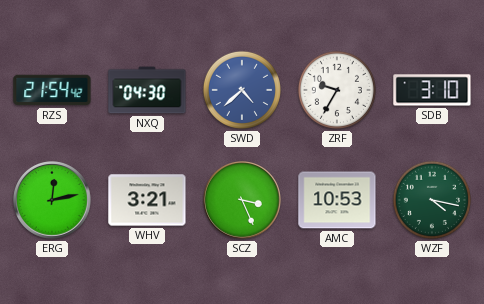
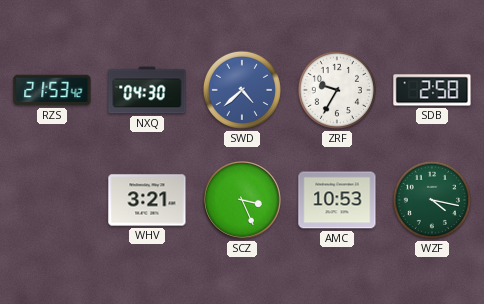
RZS: 21:54 -> 21:53
SDB: 3:10 -> 2:58
ERG: 12:13 -> none
